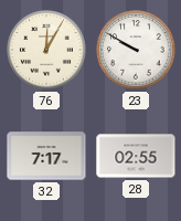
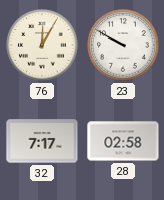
28: 02:55 -> 02:58
